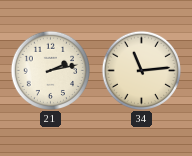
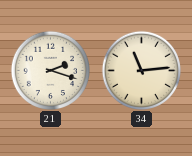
21: 2:13 -> 2:18
